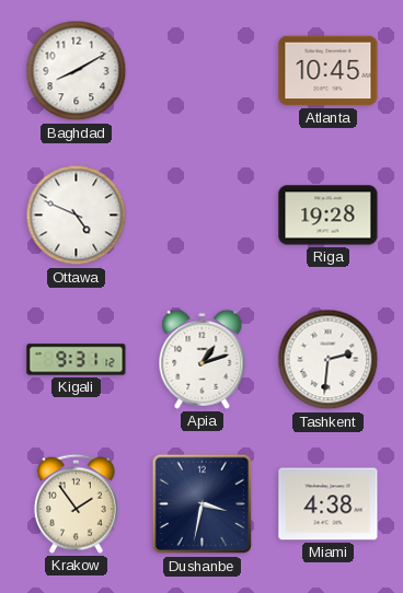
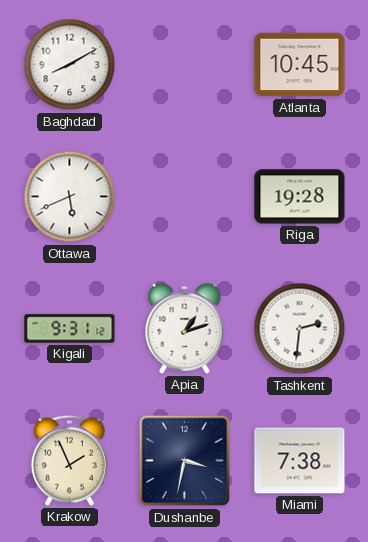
Ottawa: 4:49 -> 5:41
Krakow: 1:54 -> 1:56
Miami: 4:38 -> 7:38
